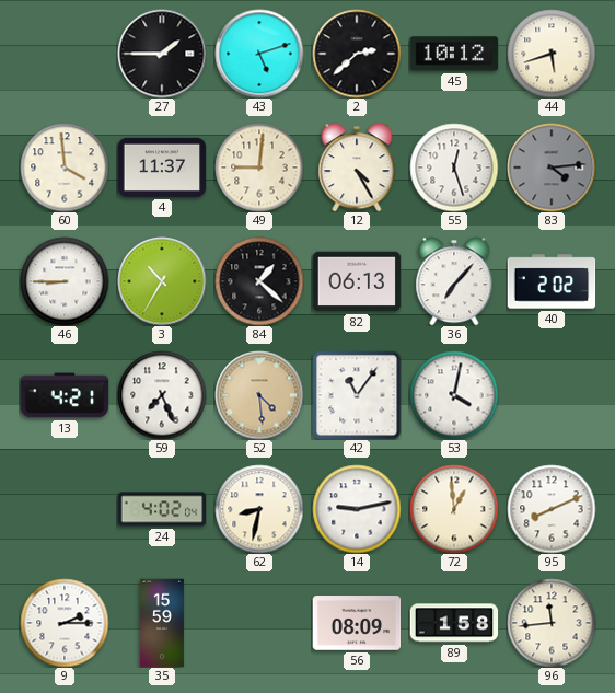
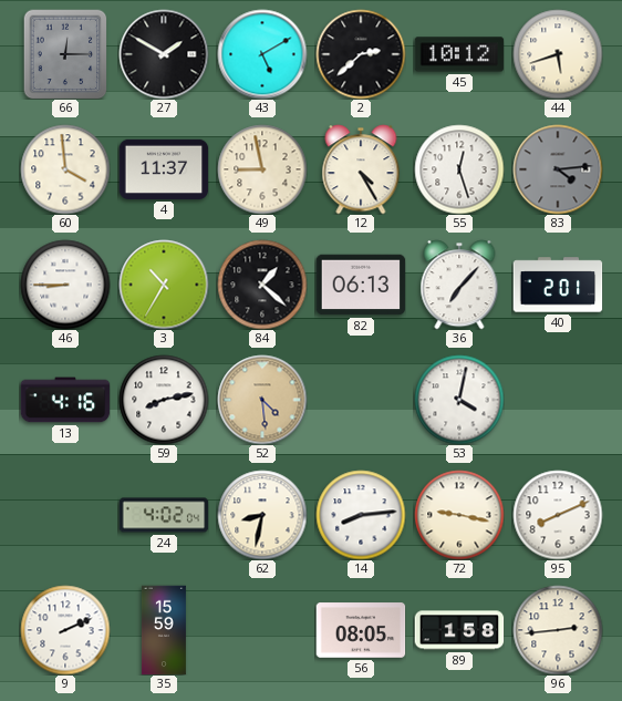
66: none -> 12:15
27: 1:45 -> 1:50
43: 5:12 -> 5:10
49: 9:01 -> 8:58
40: 2:02 -> 2:01
13: 4:21 -> 4:16
59: 7:26 -> 8:13
42: 11:06 -> none
14: 9:13 -> 8:14
72: 12:59 -> 9:17
9: 2:15 -> 2:11
56: 08:09 -> 08:05
96: 11:44 -> 2:44
